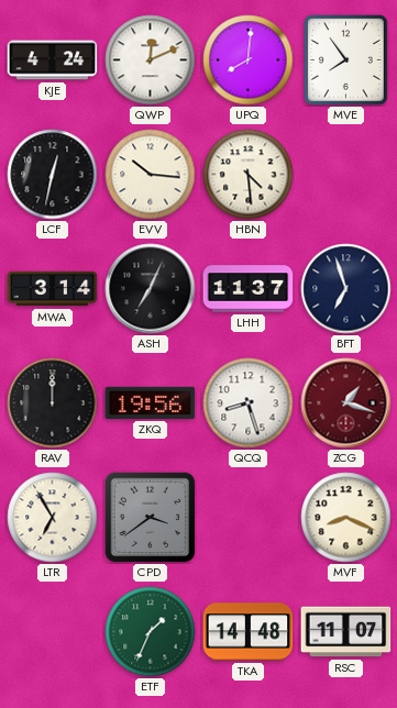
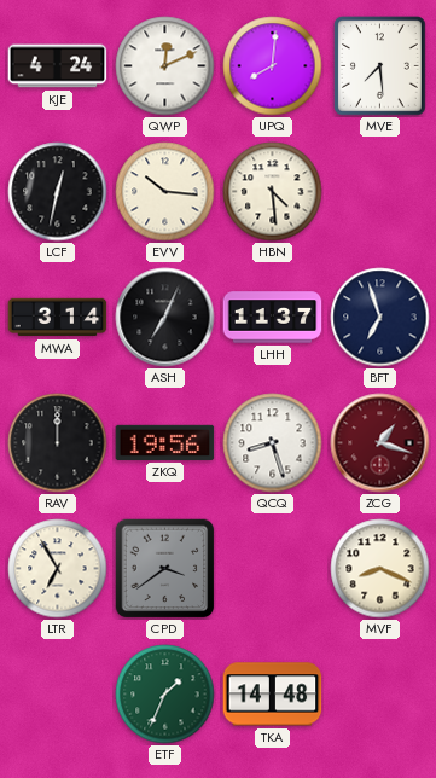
MVE: 7:54 -> 7:29
RSC: 11:07 -> none
